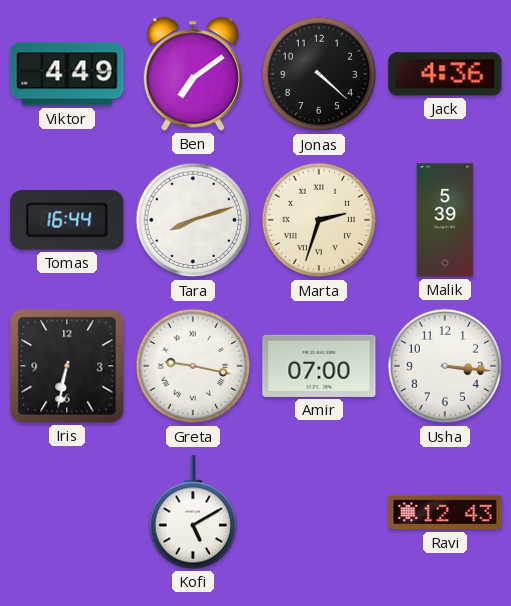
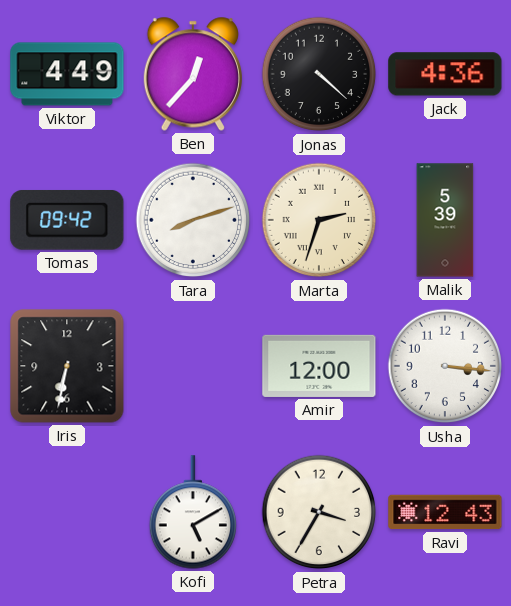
Ben: 7:09 -> 12:37
Tomas: 16:44 -> 09:42
Greta: 9:17 -> none
Amir: 07:00 -> 12:00
Petra: none -> 3:35
